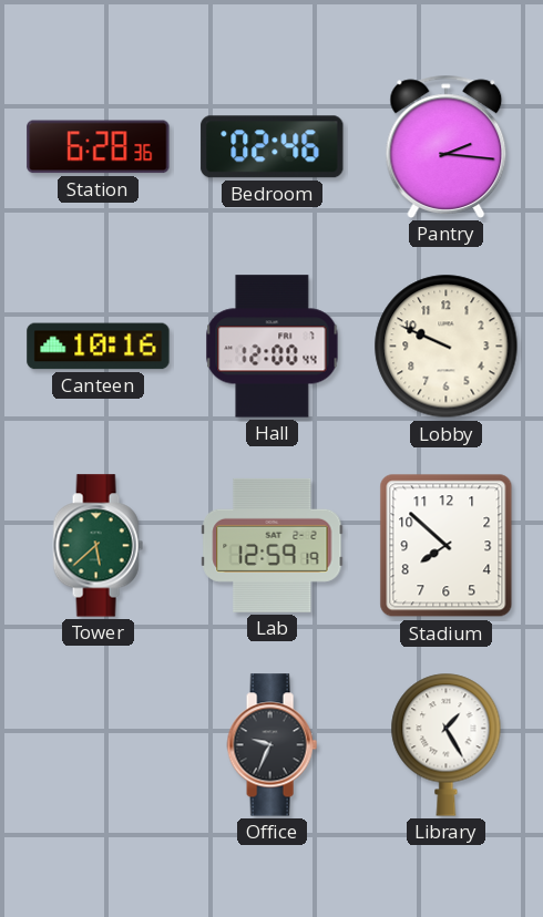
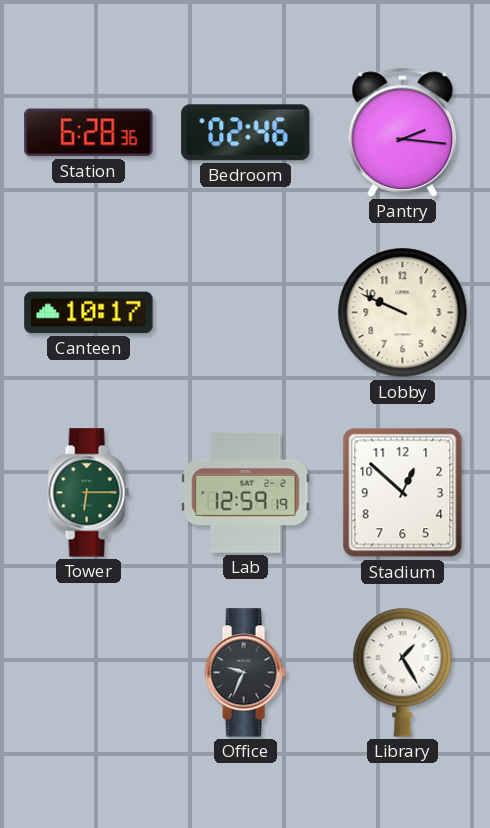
Canteen: 10:16 -> 10:17
Hall: 12:00 -> none
Tower: 5:38 -> 6:15
Stadium: 7:52 -> 12:52
